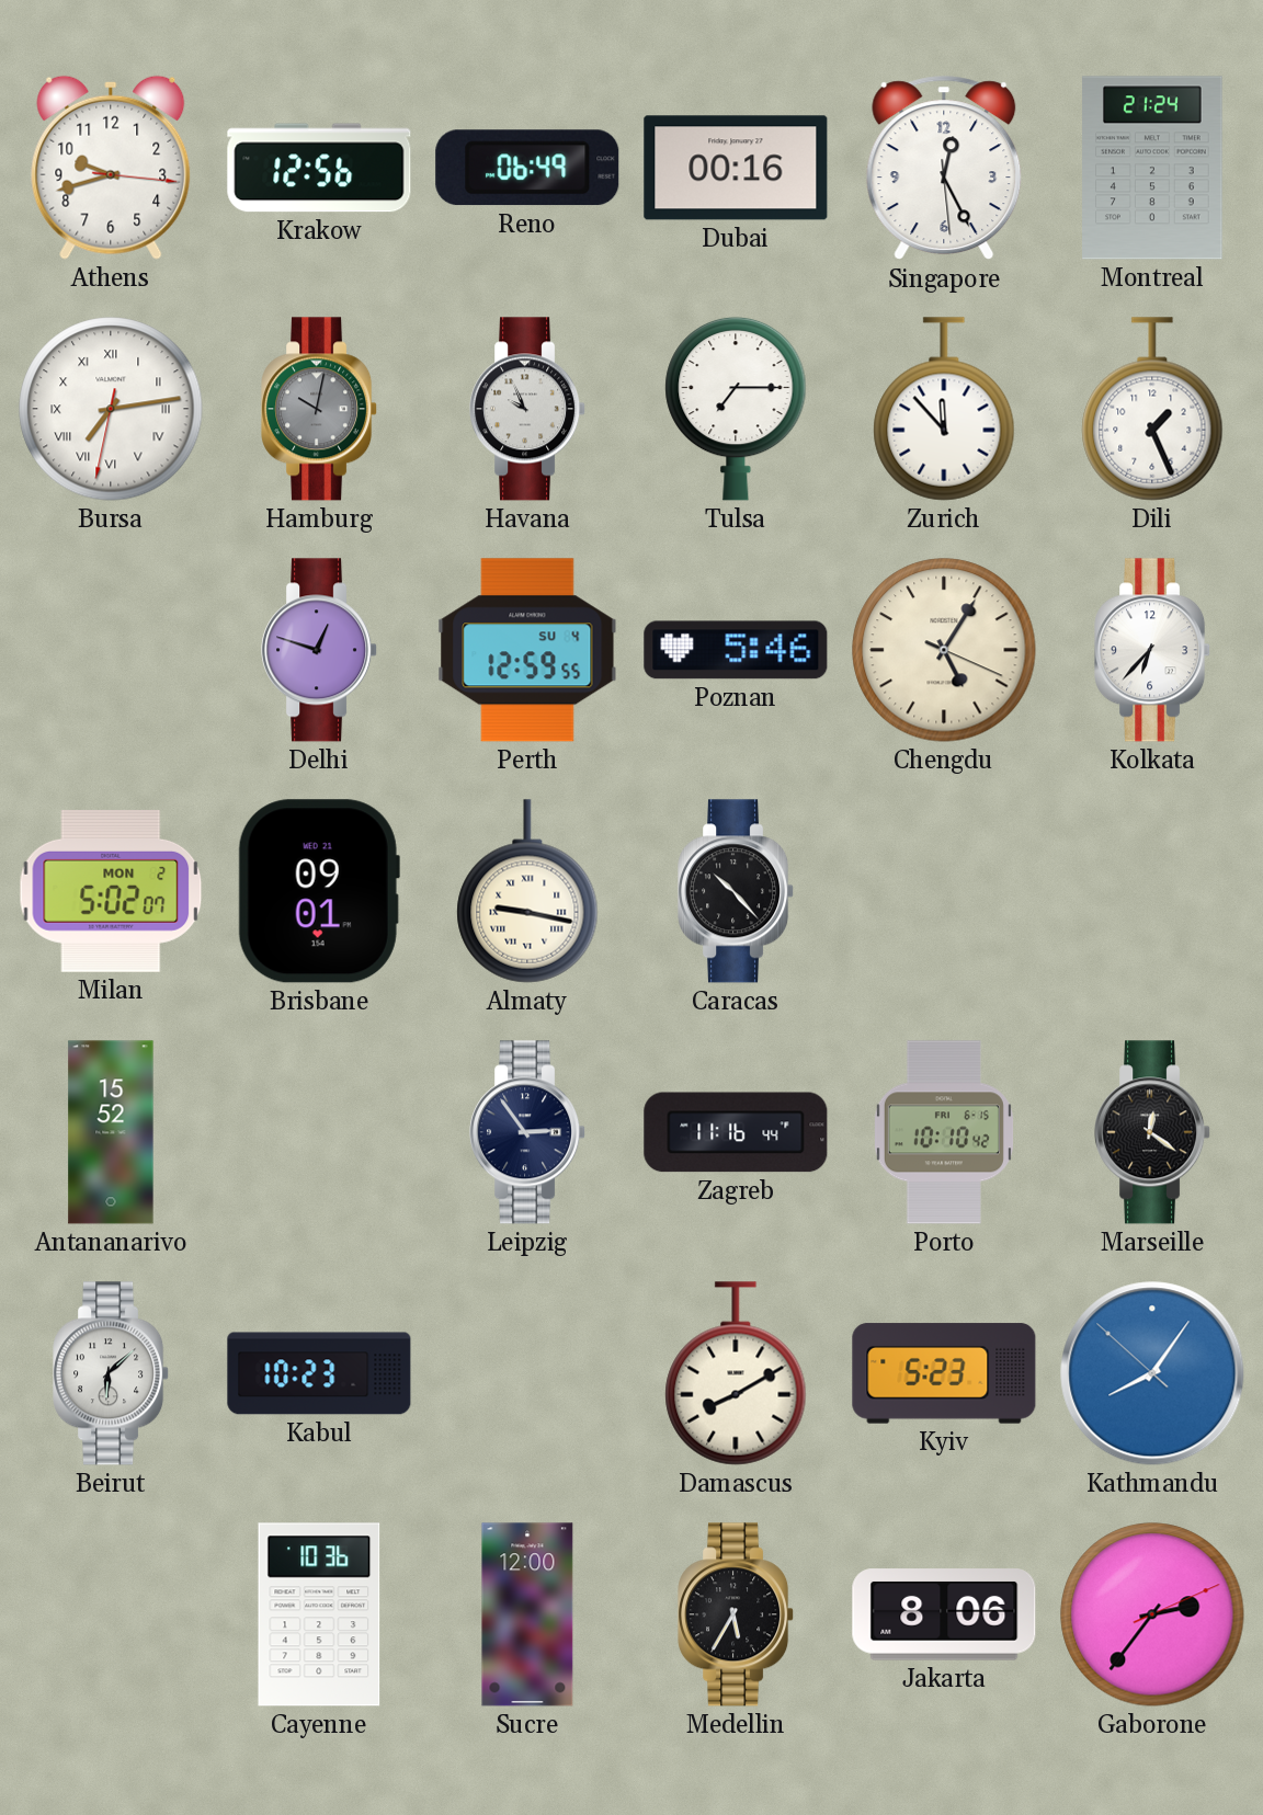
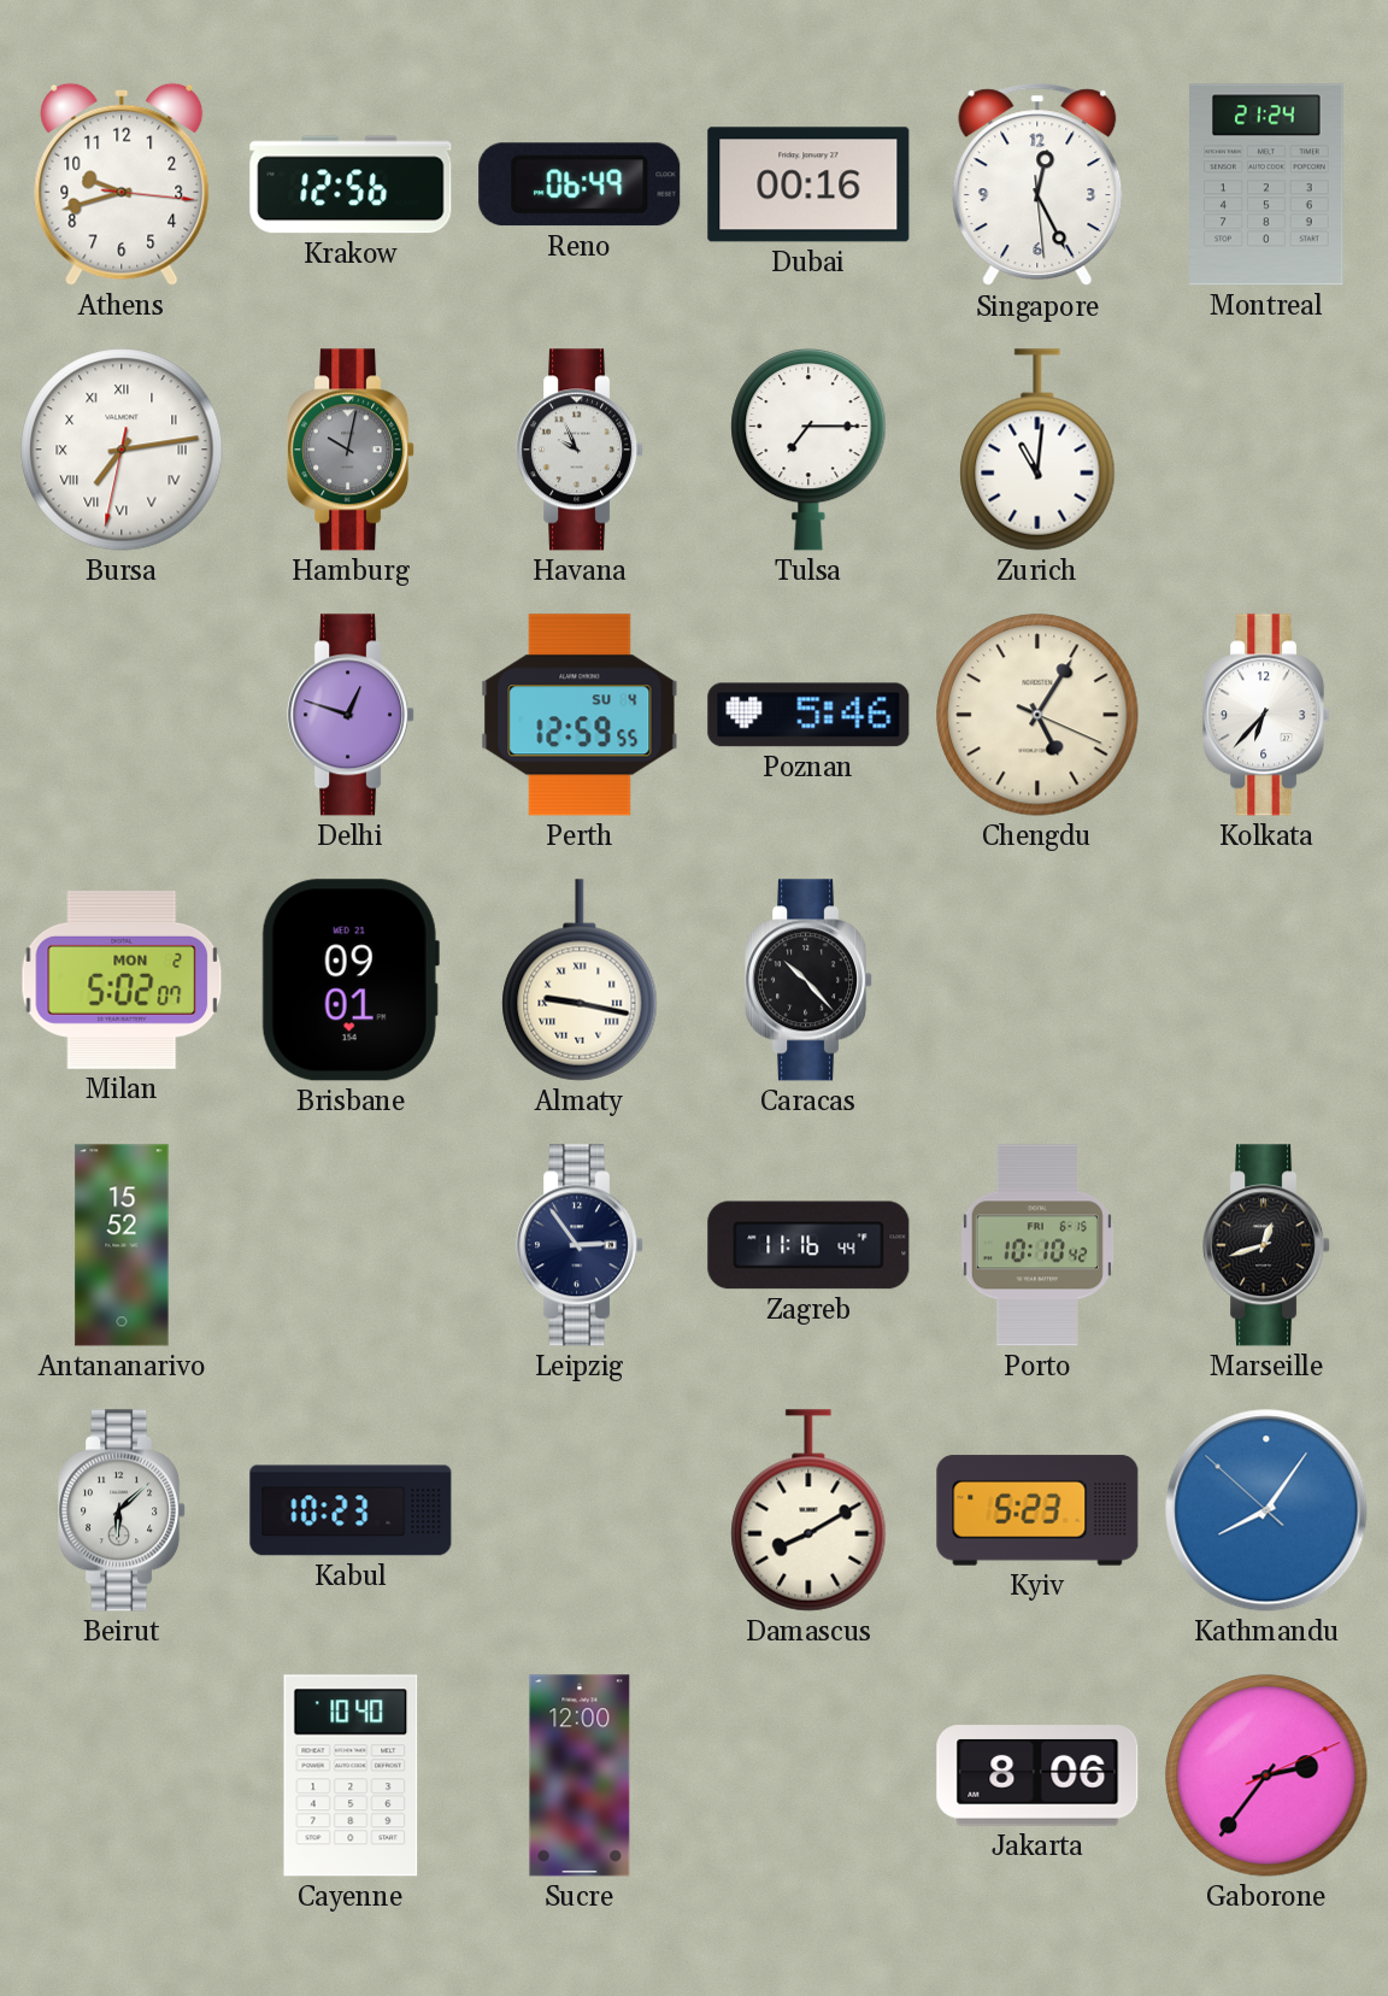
Zurich: 11:53 -> 11:01
Dili: 1:26 -> none
Marseille: 12:21 -> 12:42
Cayenne: 10:36 -> 10:40
Medellin: 5:35 -> none
